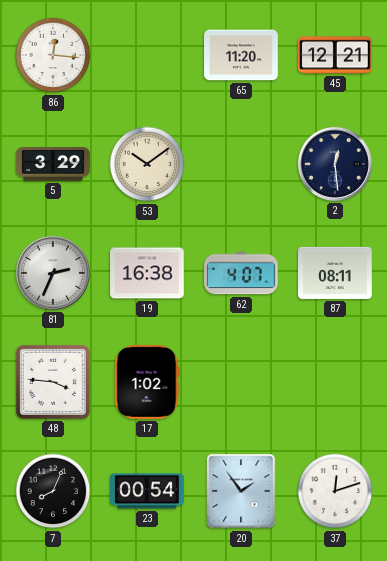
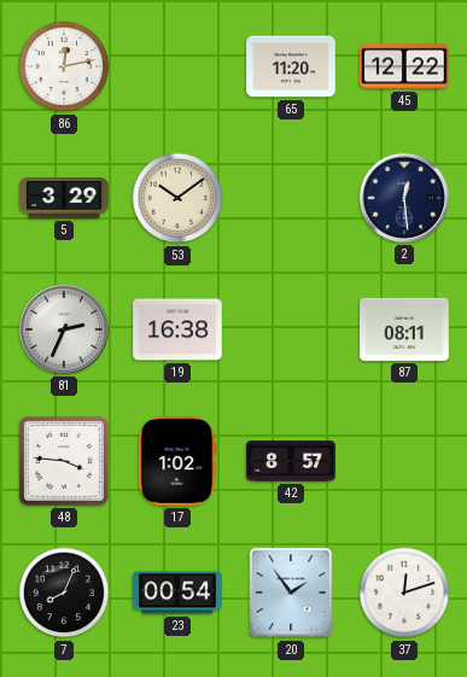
86: 12:16 -> 12:13
45: 12:21 -> 12:22
62: 4:07 -> none
42: none -> 8:57
